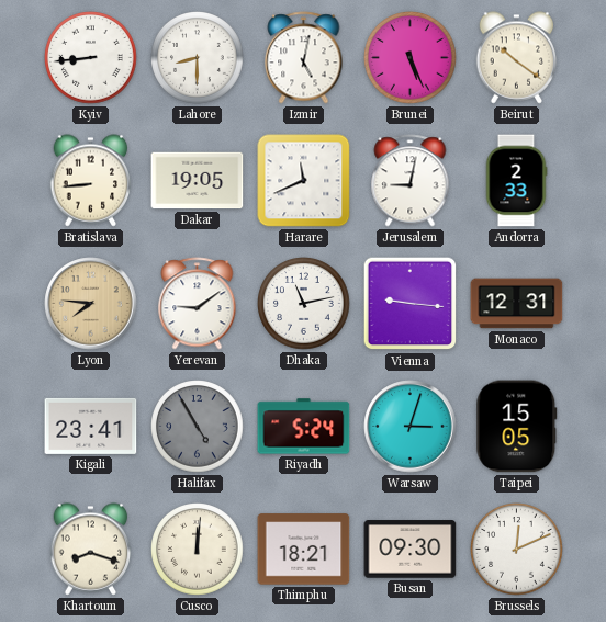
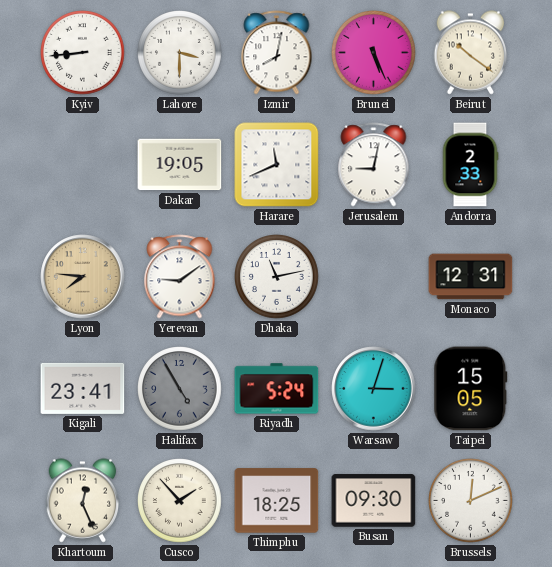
Lahore: 8:30 -> 3:30
Izmir: 5:02 -> 8:02
Bratislava: 8:44 -> none
Vienna: 9:16 -> none
Khartoum: 8:18 -> 12:26
Cusco: 12:01 -> 1:53
Thimphu: 18:21 -> 18:25
